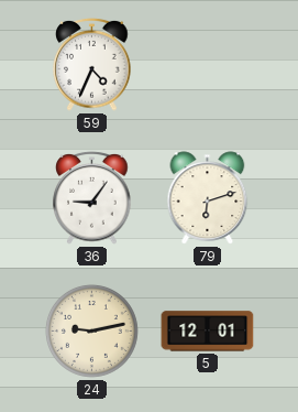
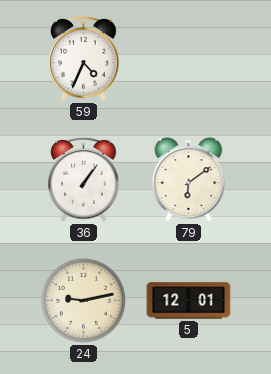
36: 9:06 -> 1:06
79: 6:12 -> 6:09
